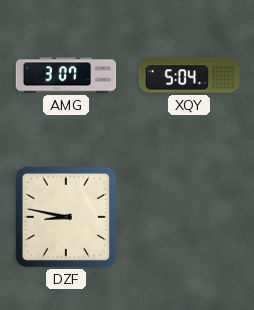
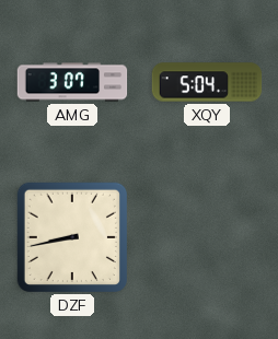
DZF: 8:47 -> 8:43
